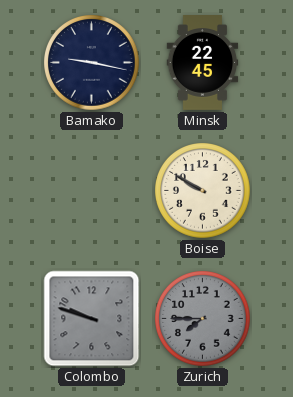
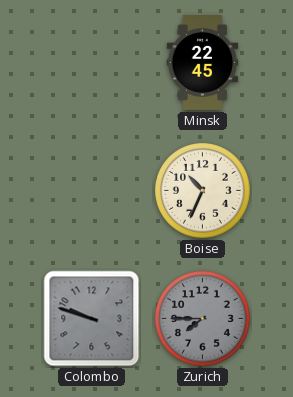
Bamako: 9:17 -> none
Boise: 9:50 -> 10:34
